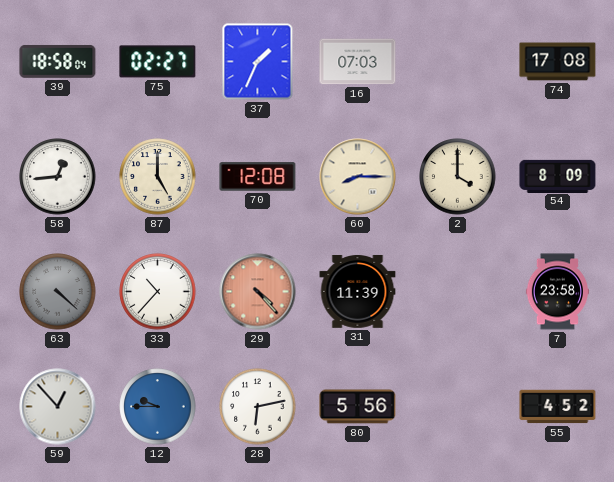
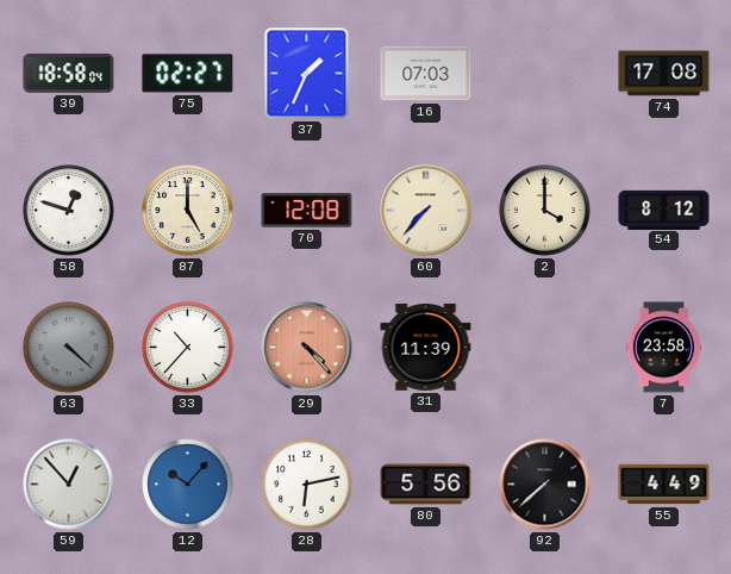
58: 12:44 -> 12:48
60: 8:15 -> 7:37
54: 8:09 -> 8:12
12: 9:45 -> 10:07
92: none -> 7:38
55: 4:52 -> 4:49
